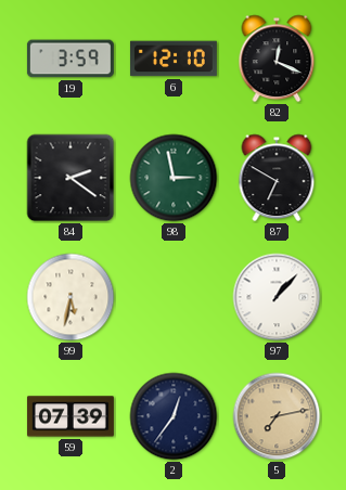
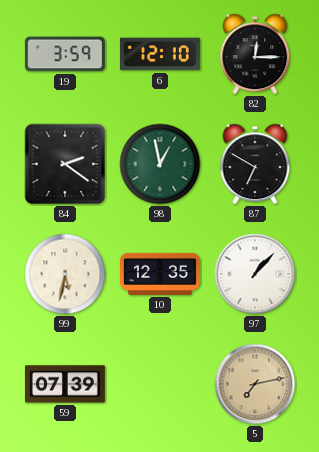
82: 12:19 -> 12:15
98: 2:58 -> 12:58
10: none -> 12:35
2: 12:36 -> none
